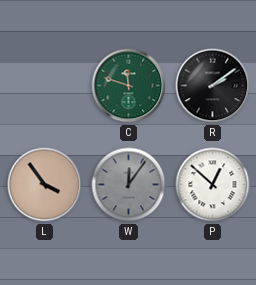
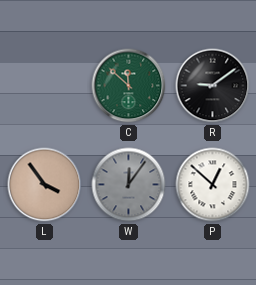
C: 11:48 -> 11:52
R: 2:09 -> 9:09
